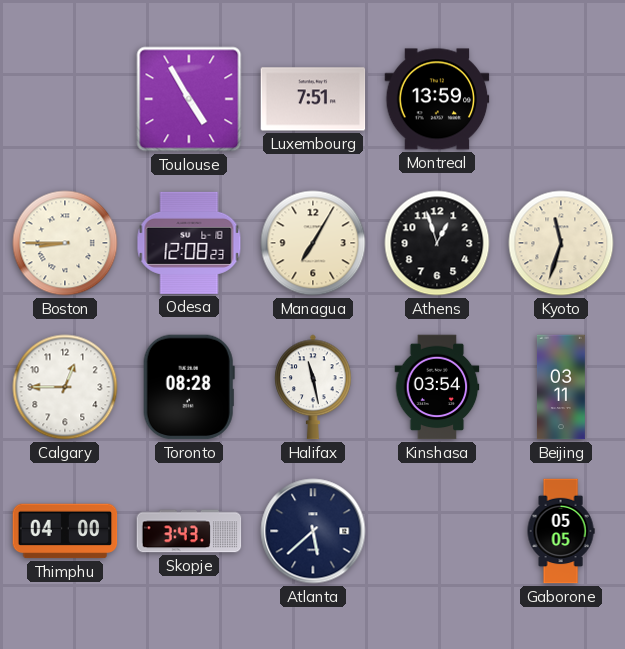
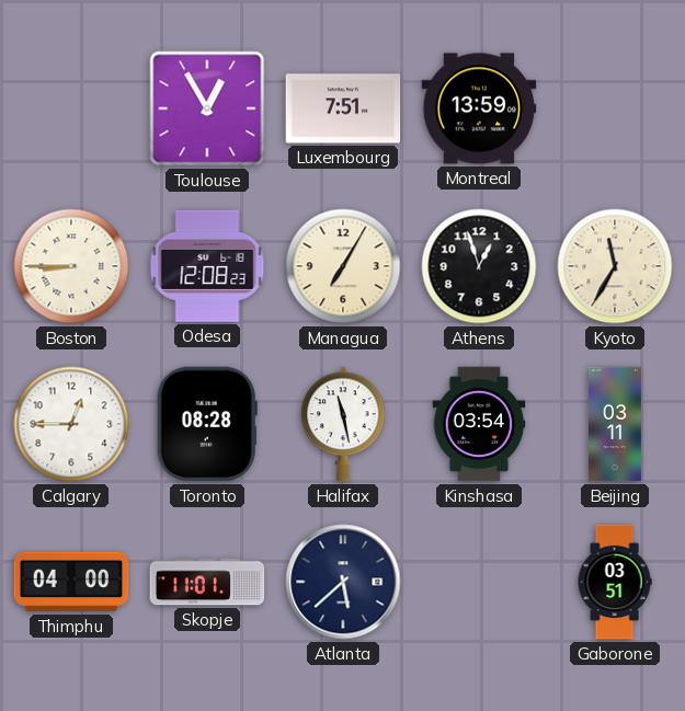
Toulouse: 4:55 -> 12:55
Kyoto: 11:33 -> 11:35
Skopje: 3:43 -> 11:01
Gaborone: 05:05 -> 03:51
